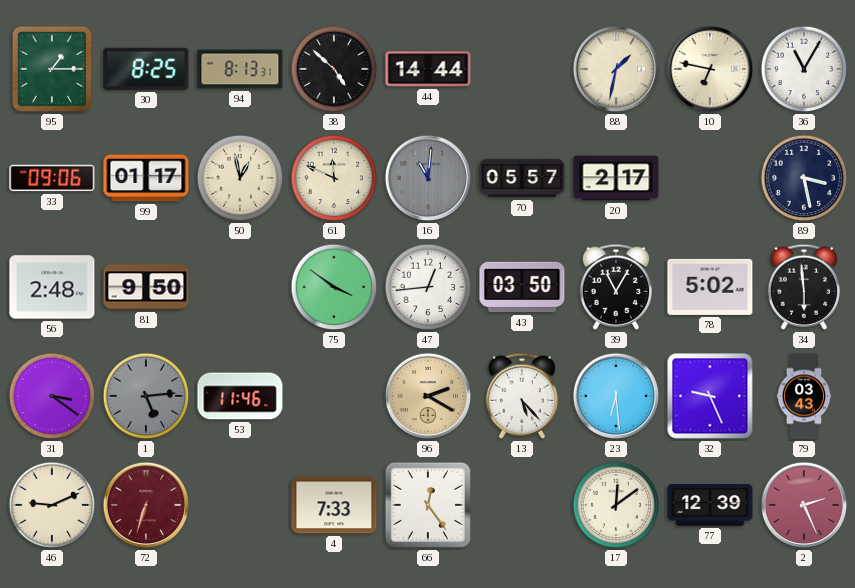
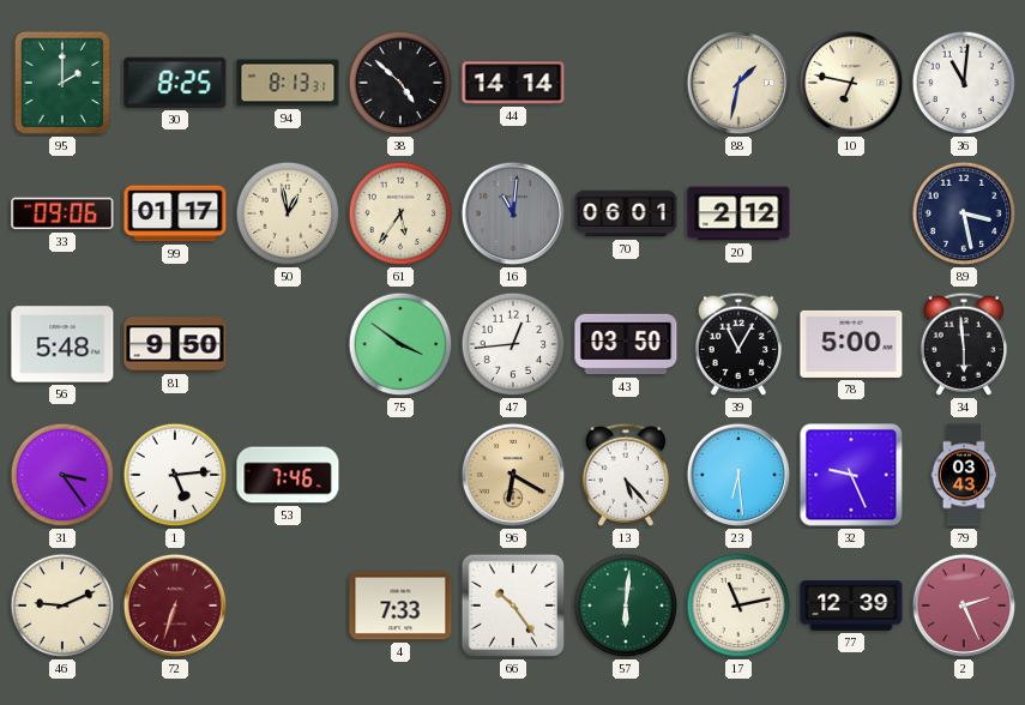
95: 1:15 -> 2:00
44: 14:44 -> 14:14
36: 11:05 -> 11:01
61: 11:49 -> 5:36
70: 05:57 -> 06:01
20: 2:17 -> 2:12
56: 2:48 -> 5:48
78: 5:02 -> 5:00
31: 3:21 -> 3:24
1 dial: grey -> white
53: 11:46 -> 7:46
96: 2:20 -> 6:20
66: 12:24 -> 10:24
57: none -> 6:01
17: 12:09 -> 11:13
